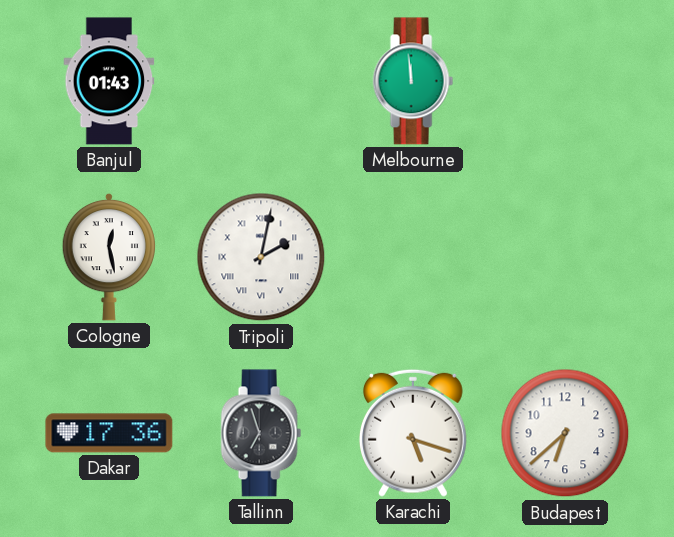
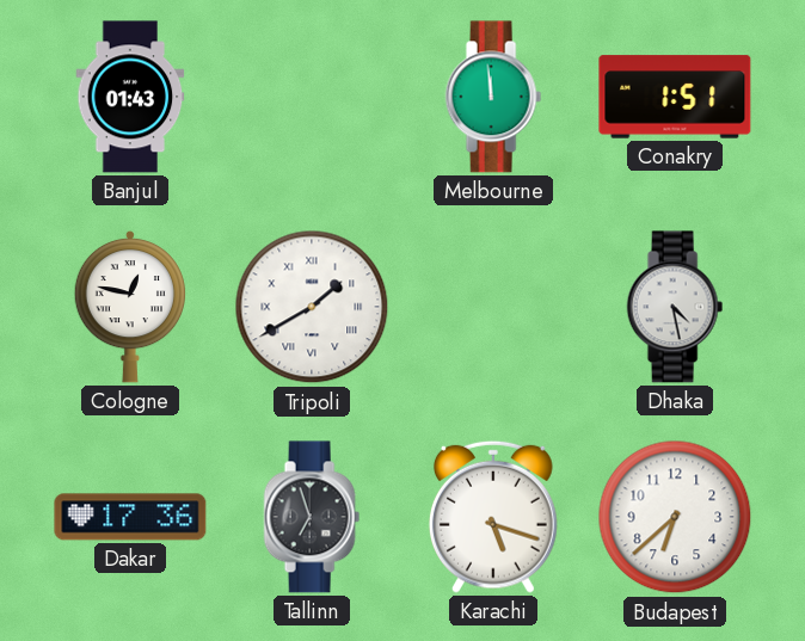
Conakry: none -> 1:51
Cologne: 12:28 -> 12:47
Tripoli: 2:02 -> 1:40
Dhaka: none -> 4:28
